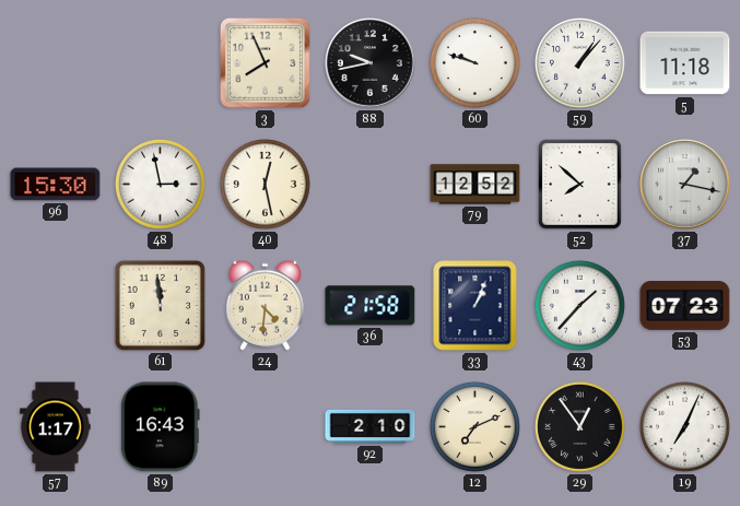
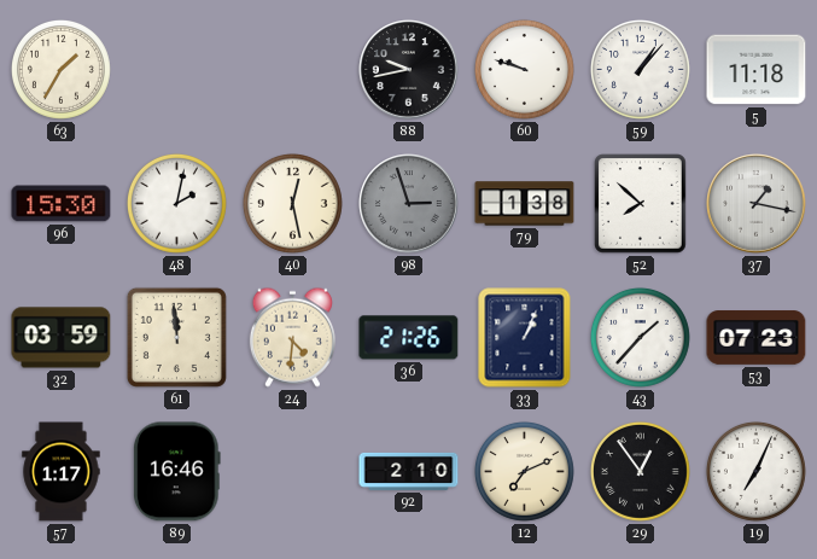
63: none -> 1:35
3: 7:56 -> none
48: 2:58 -> 2:02
98: none -> 2:57
79: 12:52 -> 1:38
32: none -> 03:59
36: 21:58 -> 21:26
89: 16:43 -> 16:46
